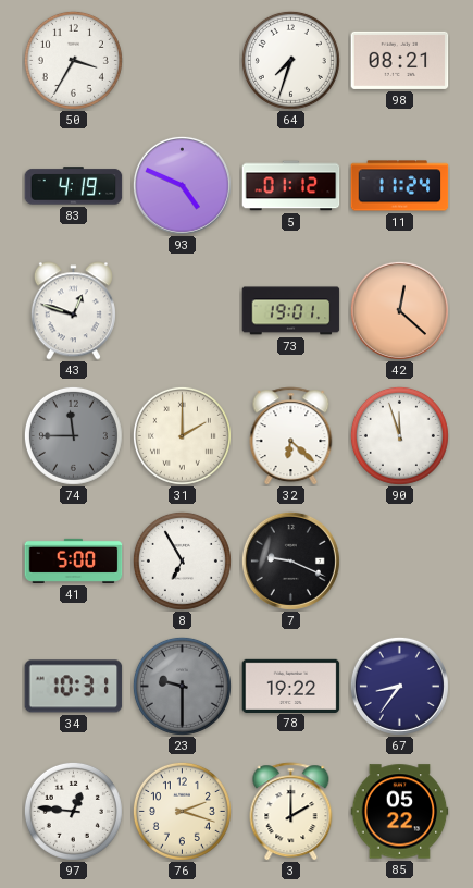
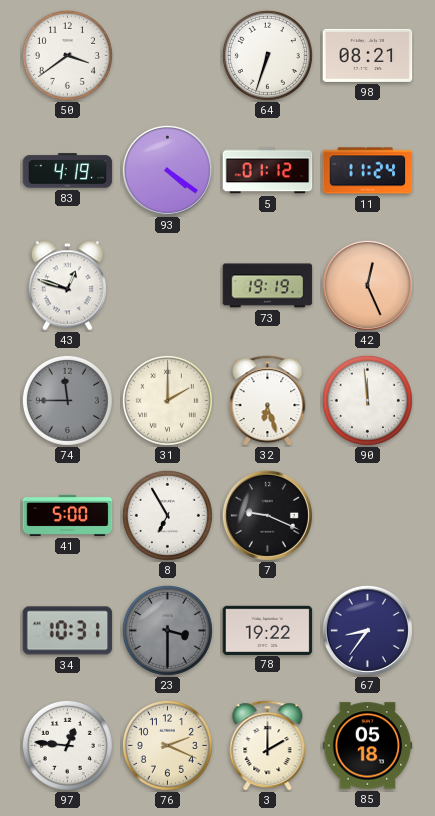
50: 3:35 -> 3:39
64: 7:33 -> 6:33
93: 4:49 -> 4:21
73: 19:01 -> 19:19
42: 12:22 -> 12:26
32: 6:22 -> 6:27
90: 11:57 -> 11:59
23: 9:30 -> 3:30
76: 2:18 -> 2:19
85: 05:22 -> 05:18
